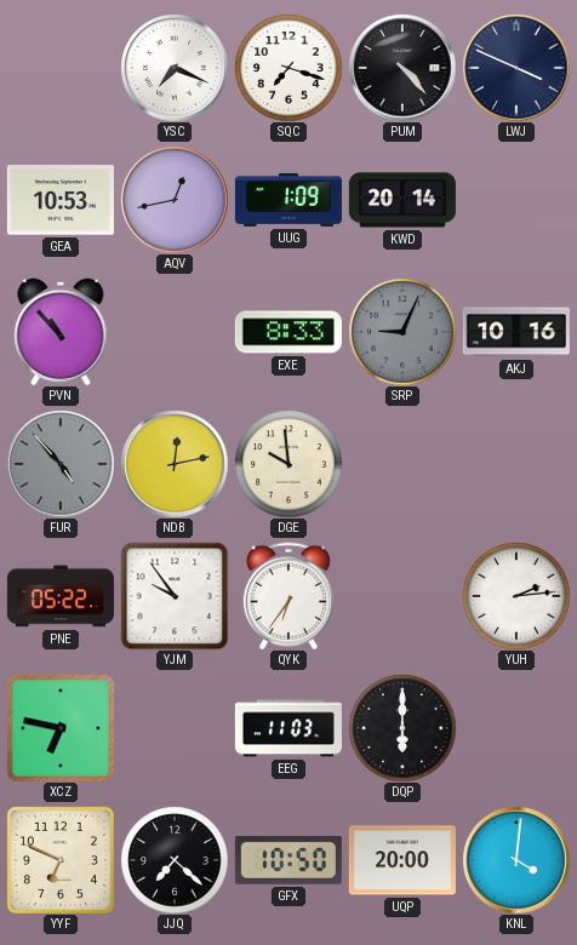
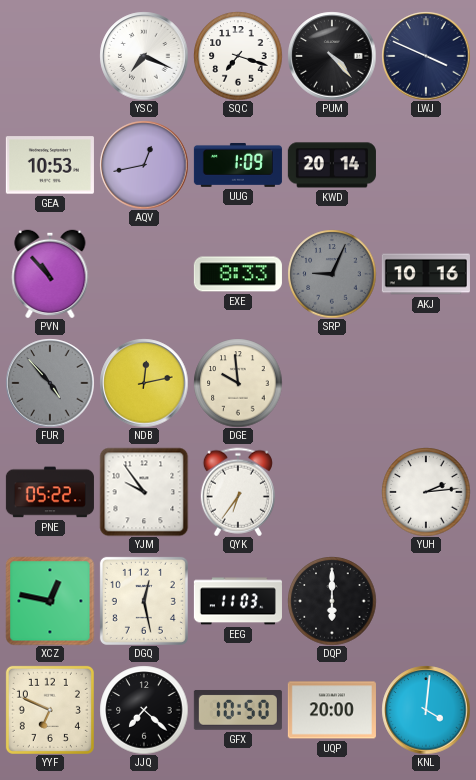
XCZ: 6:47 -> 12:47
DGQ: none -> 12:28
